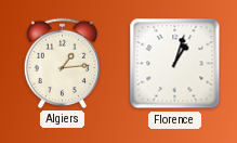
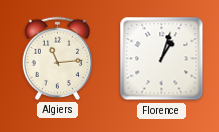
Algiers: 1:14 -> 11:14
